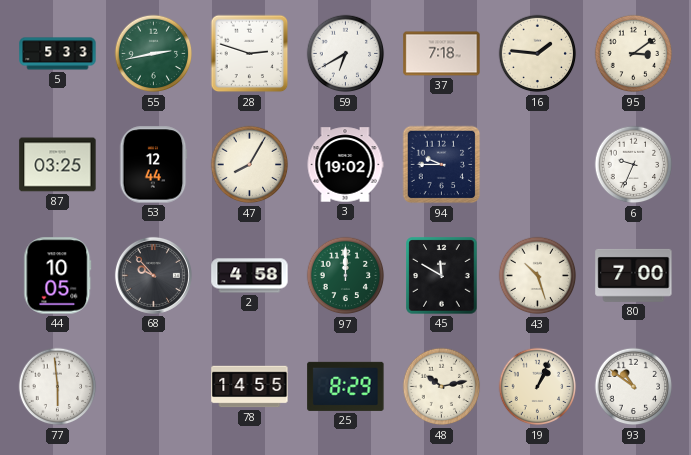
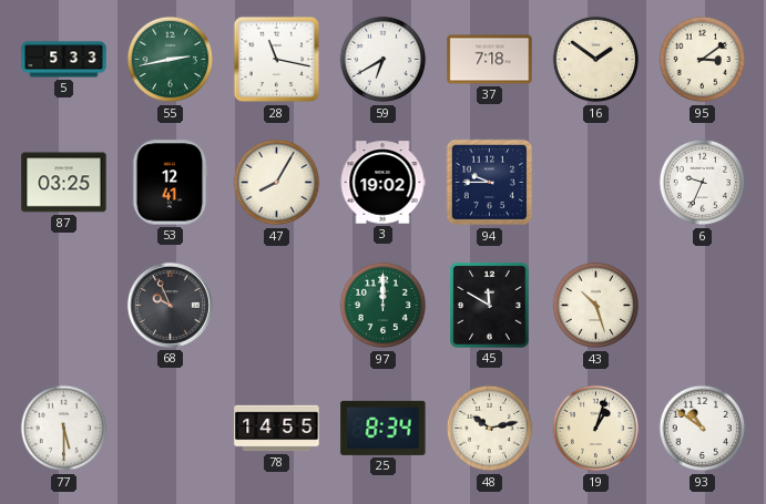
28: 2:48 -> 11:17
16: 1:46 -> 1:51
53: 12:44 -> 12:41
44: 10:05 -> none
68: 9:53 -> 9:56
2: 4:58 -> none
80: 7:00 -> none
77: 5:59 -> 5:30
25: 8:29 -> 8:34
19: 1:04 -> 1:03
